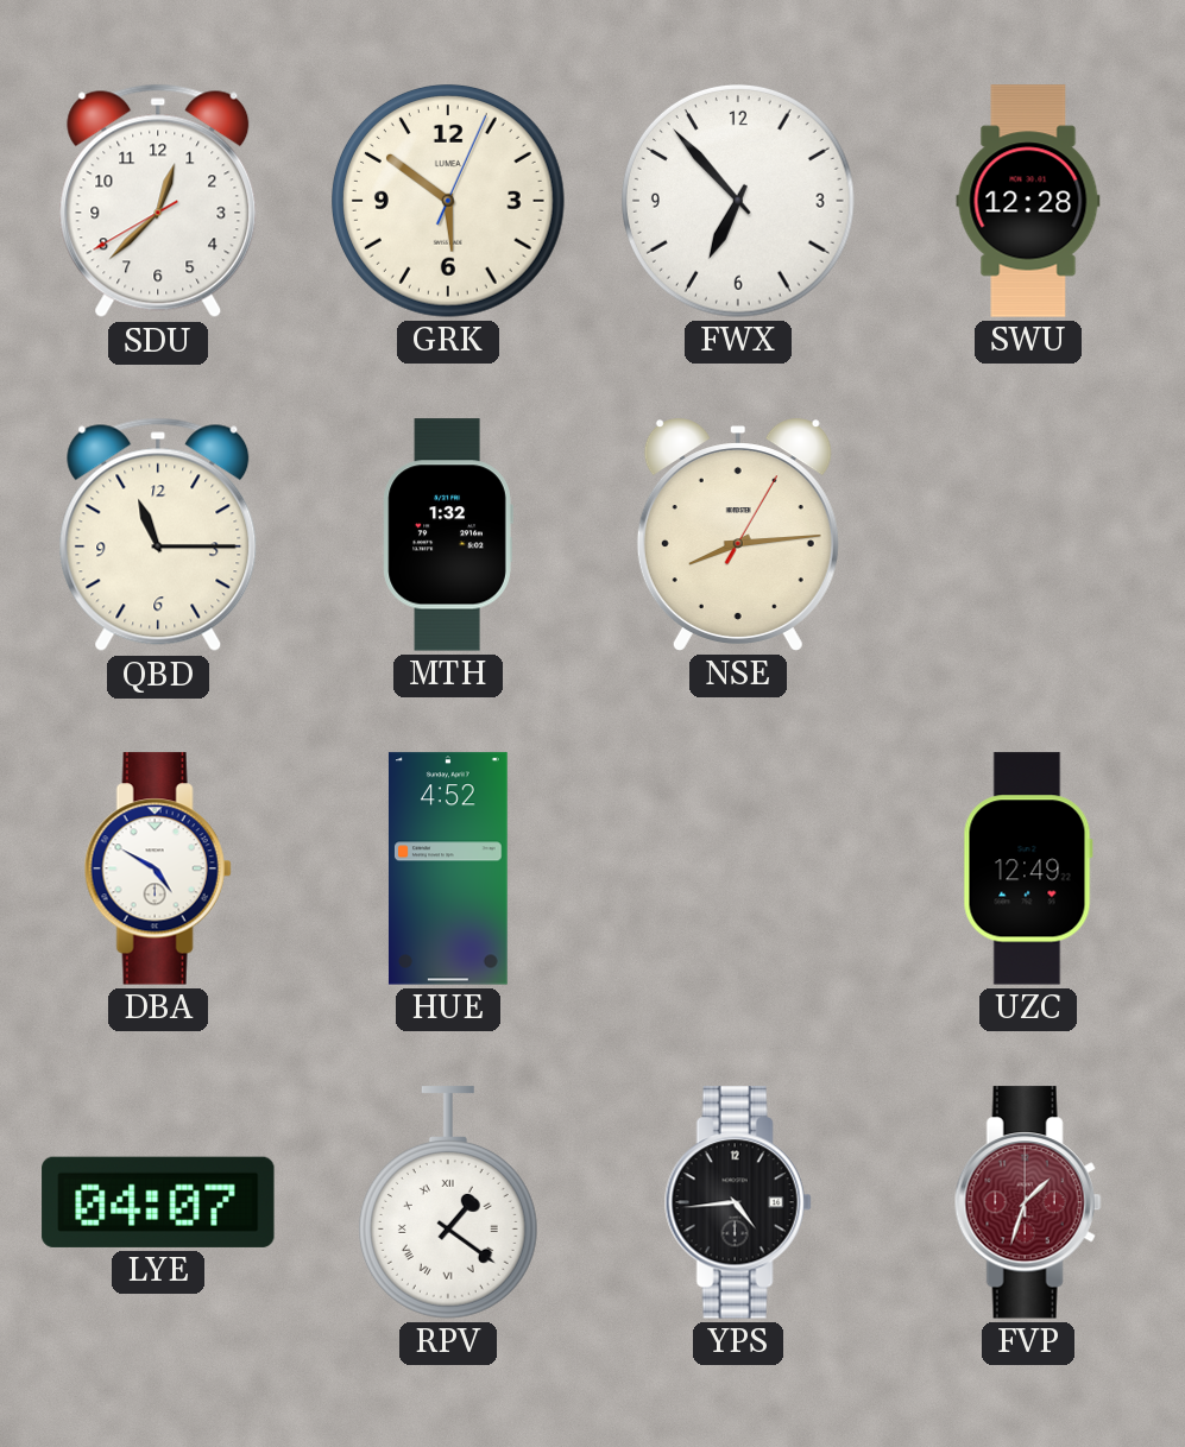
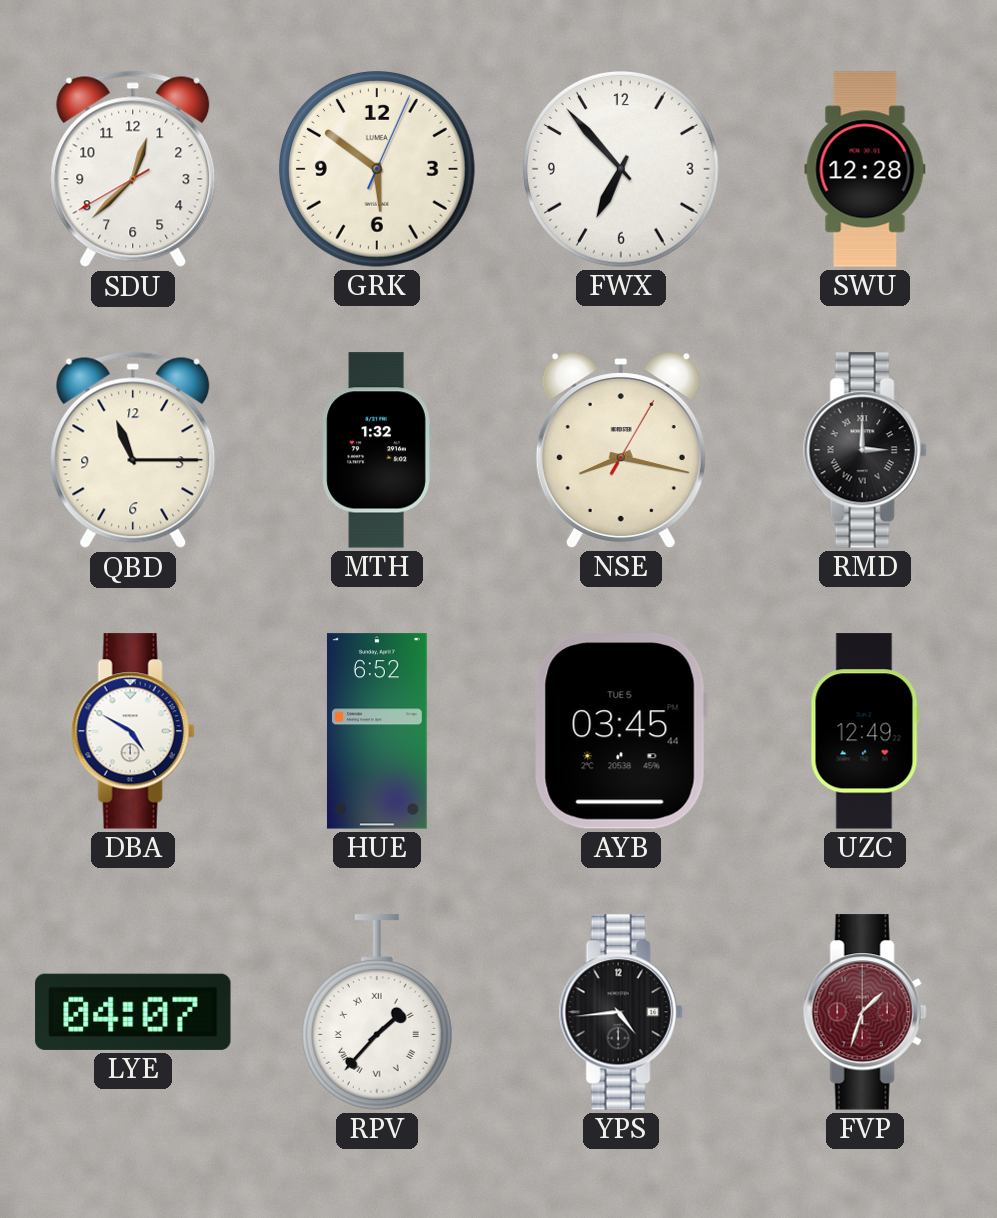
NSE: 8:14 -> 8:17
RMD: none -> 3:00
HUE: 4:52 -> 6:52
AYB: none -> 03:45
RPV: 1:21 -> 1:37
